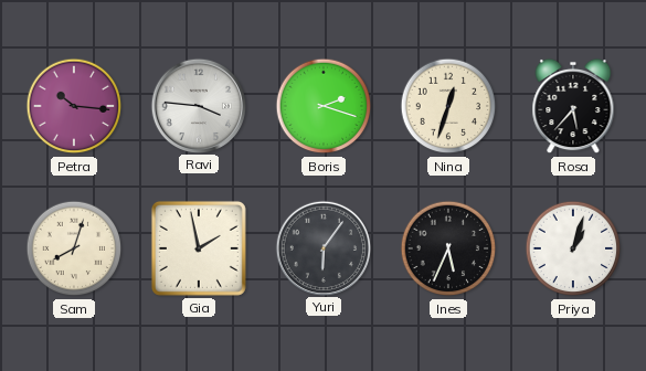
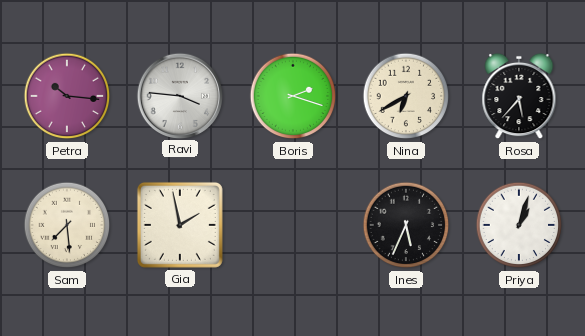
Nina: 12:33 -> 6:40
Sam: 8:03 -> 7:29
Yuri: 6:06 -> none
